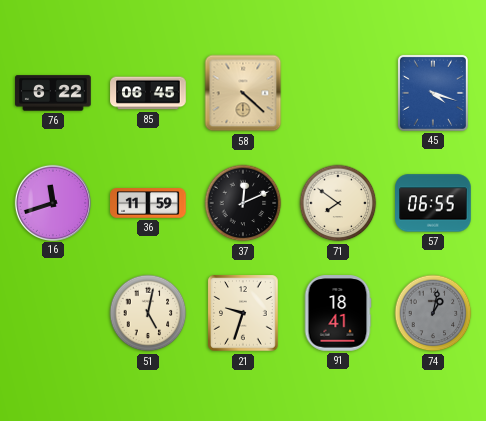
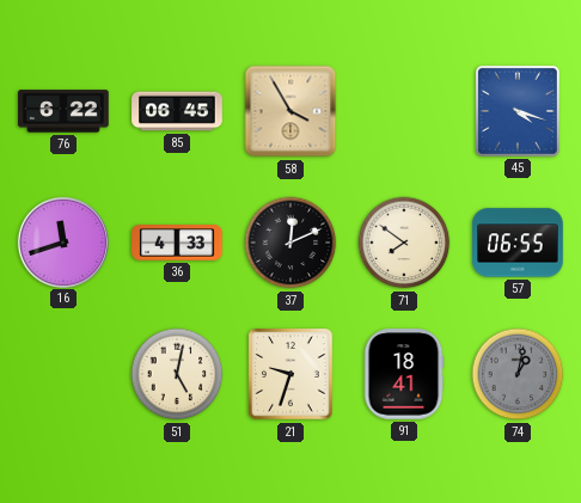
58: 4:22 -> 3:55
36: 11:59 -> 4:33
